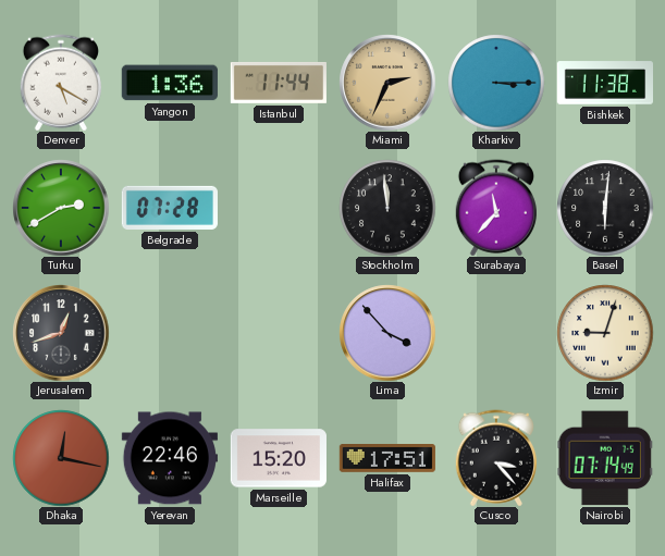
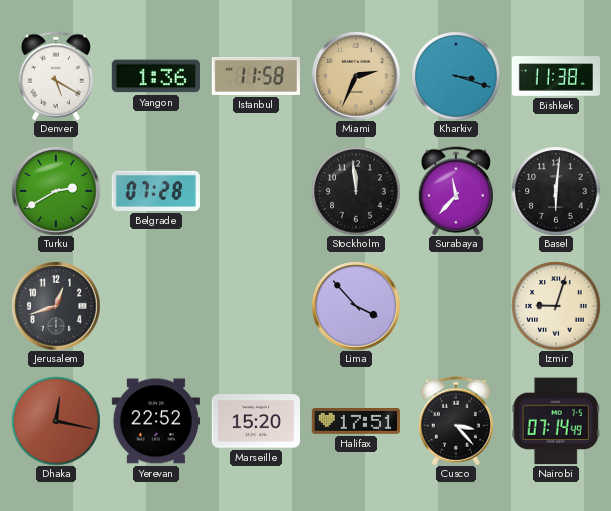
Istanbul: 11:44 -> 11:58
Kharkiv: 3:15 -> 3:18
Yerevan: 22:46 -> 22:52
